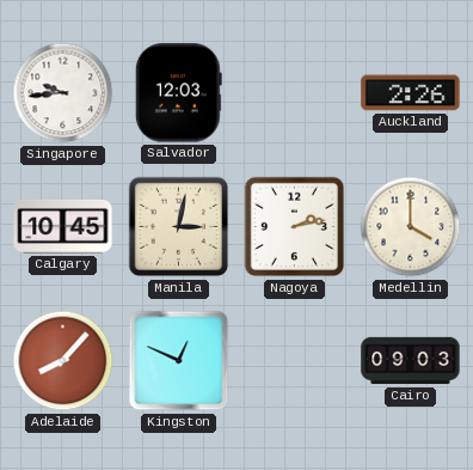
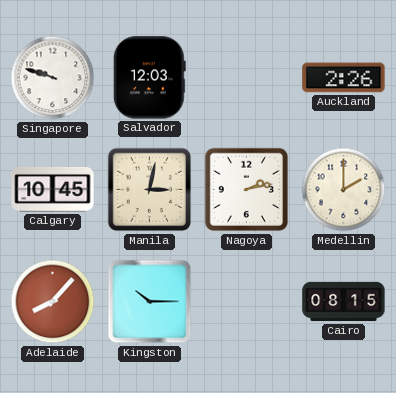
Singapore: 9:44 -> 9:48
Medellin: 4:00 -> 2:00
Kingston: 12:49 -> 10:15
Cairo: 09:03 -> 08:15
